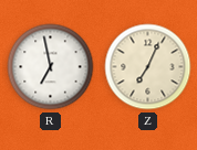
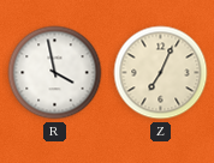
R: 6:58 -> 3:58
